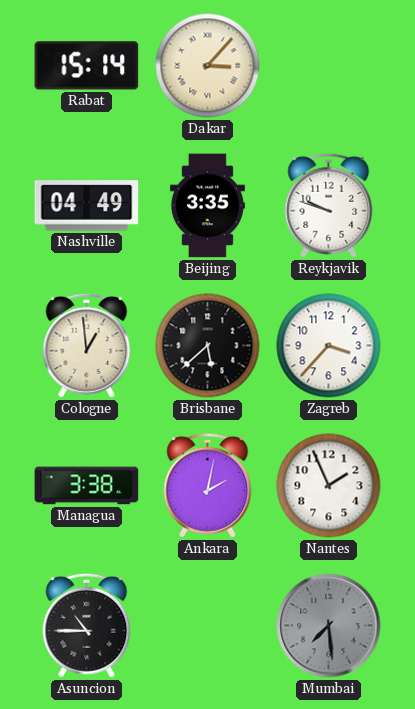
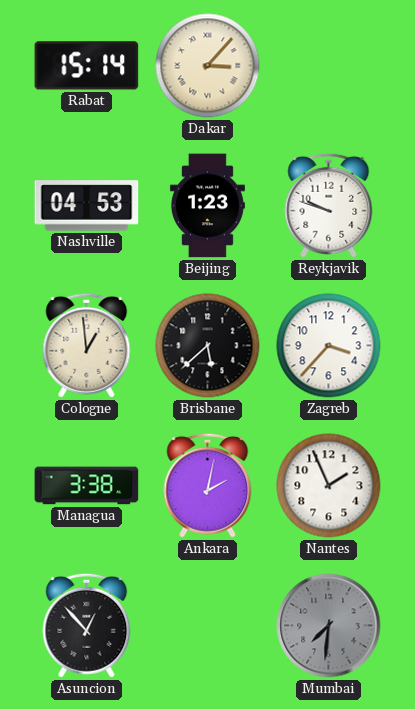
Nashville: 04:49 -> 04:53
Beijing: 3:35 -> 1:23
Asuncion: 10:45 -> 12:53
Mumbai: 7:29 -> 7:31
